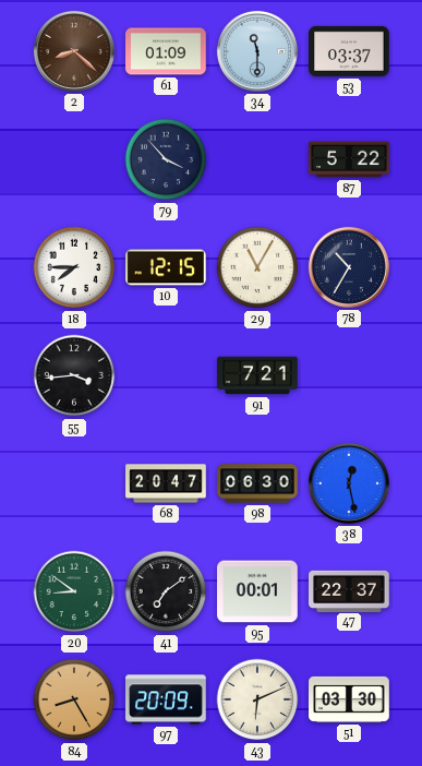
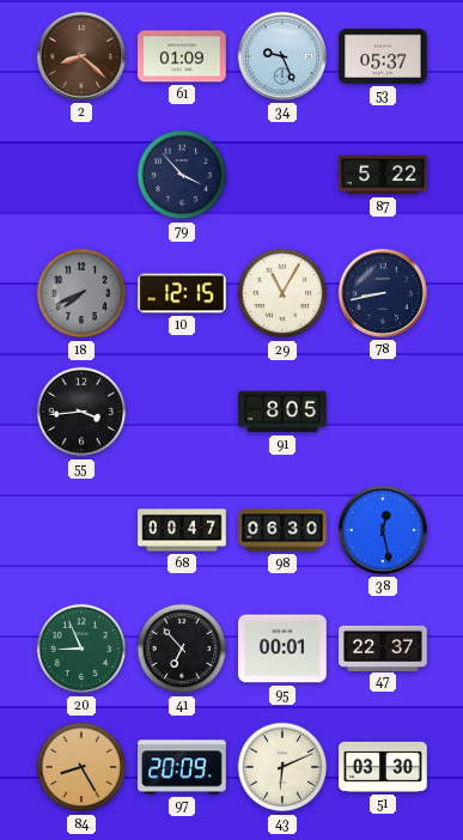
34: 11:30 -> 9:26
53: 03:37 -> 05:37
18: 7:45 -> 7:41
18 dial: white -> grey
78: 10:35 -> 8:43
91: 7:21 -> 8:05
68: 20:47 -> 00:47
20: 8:51 -> 8:56
41: 7:09 -> 6:53
